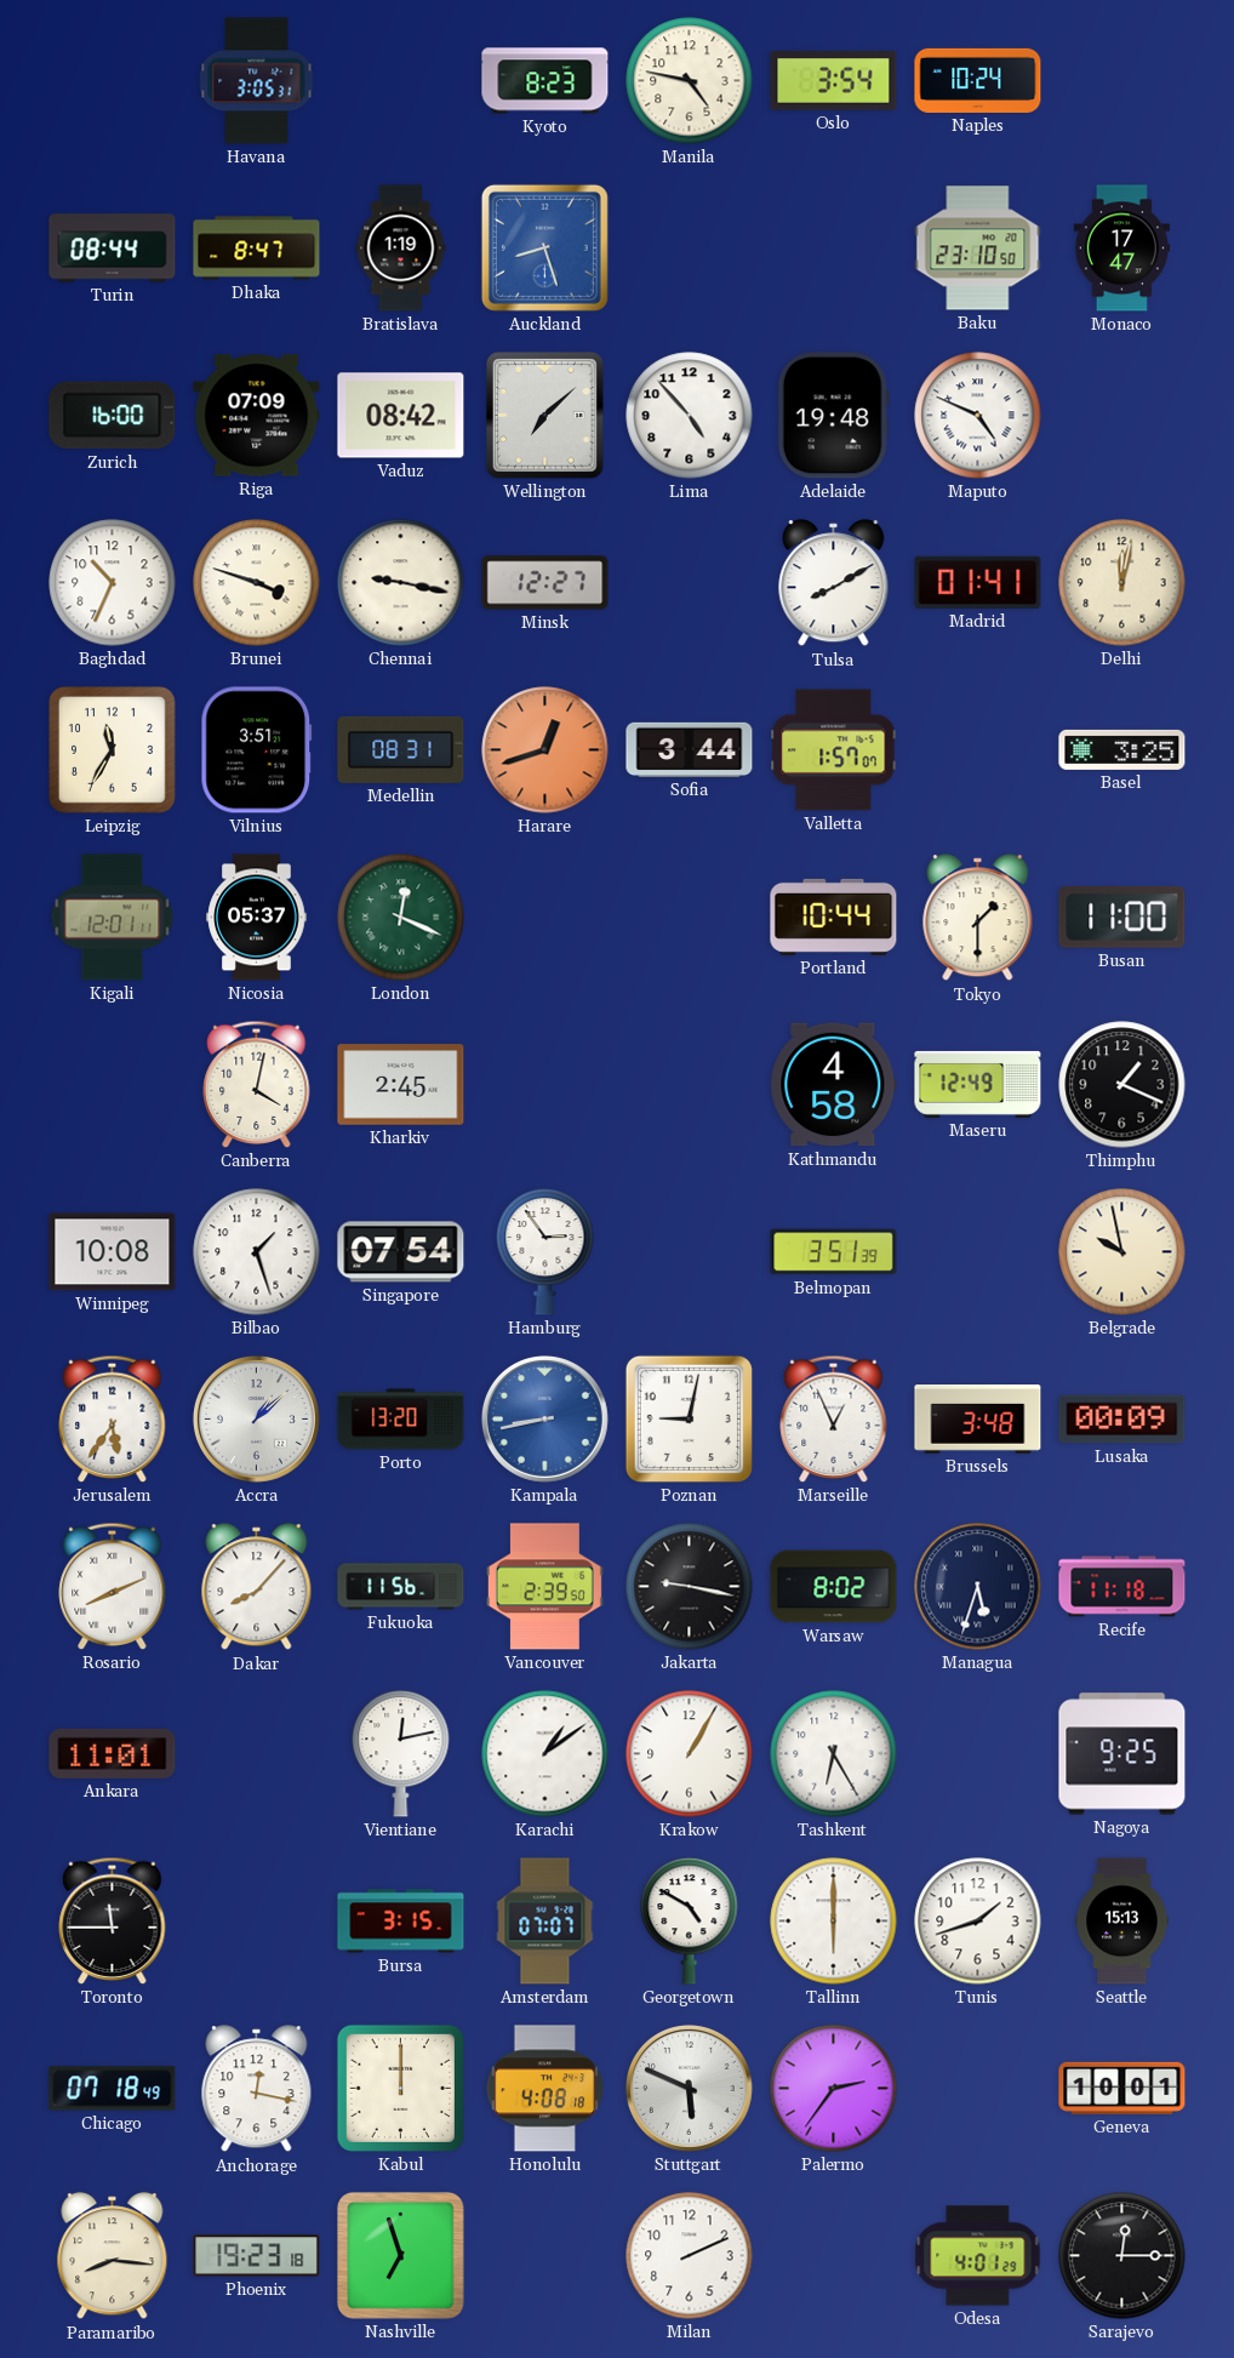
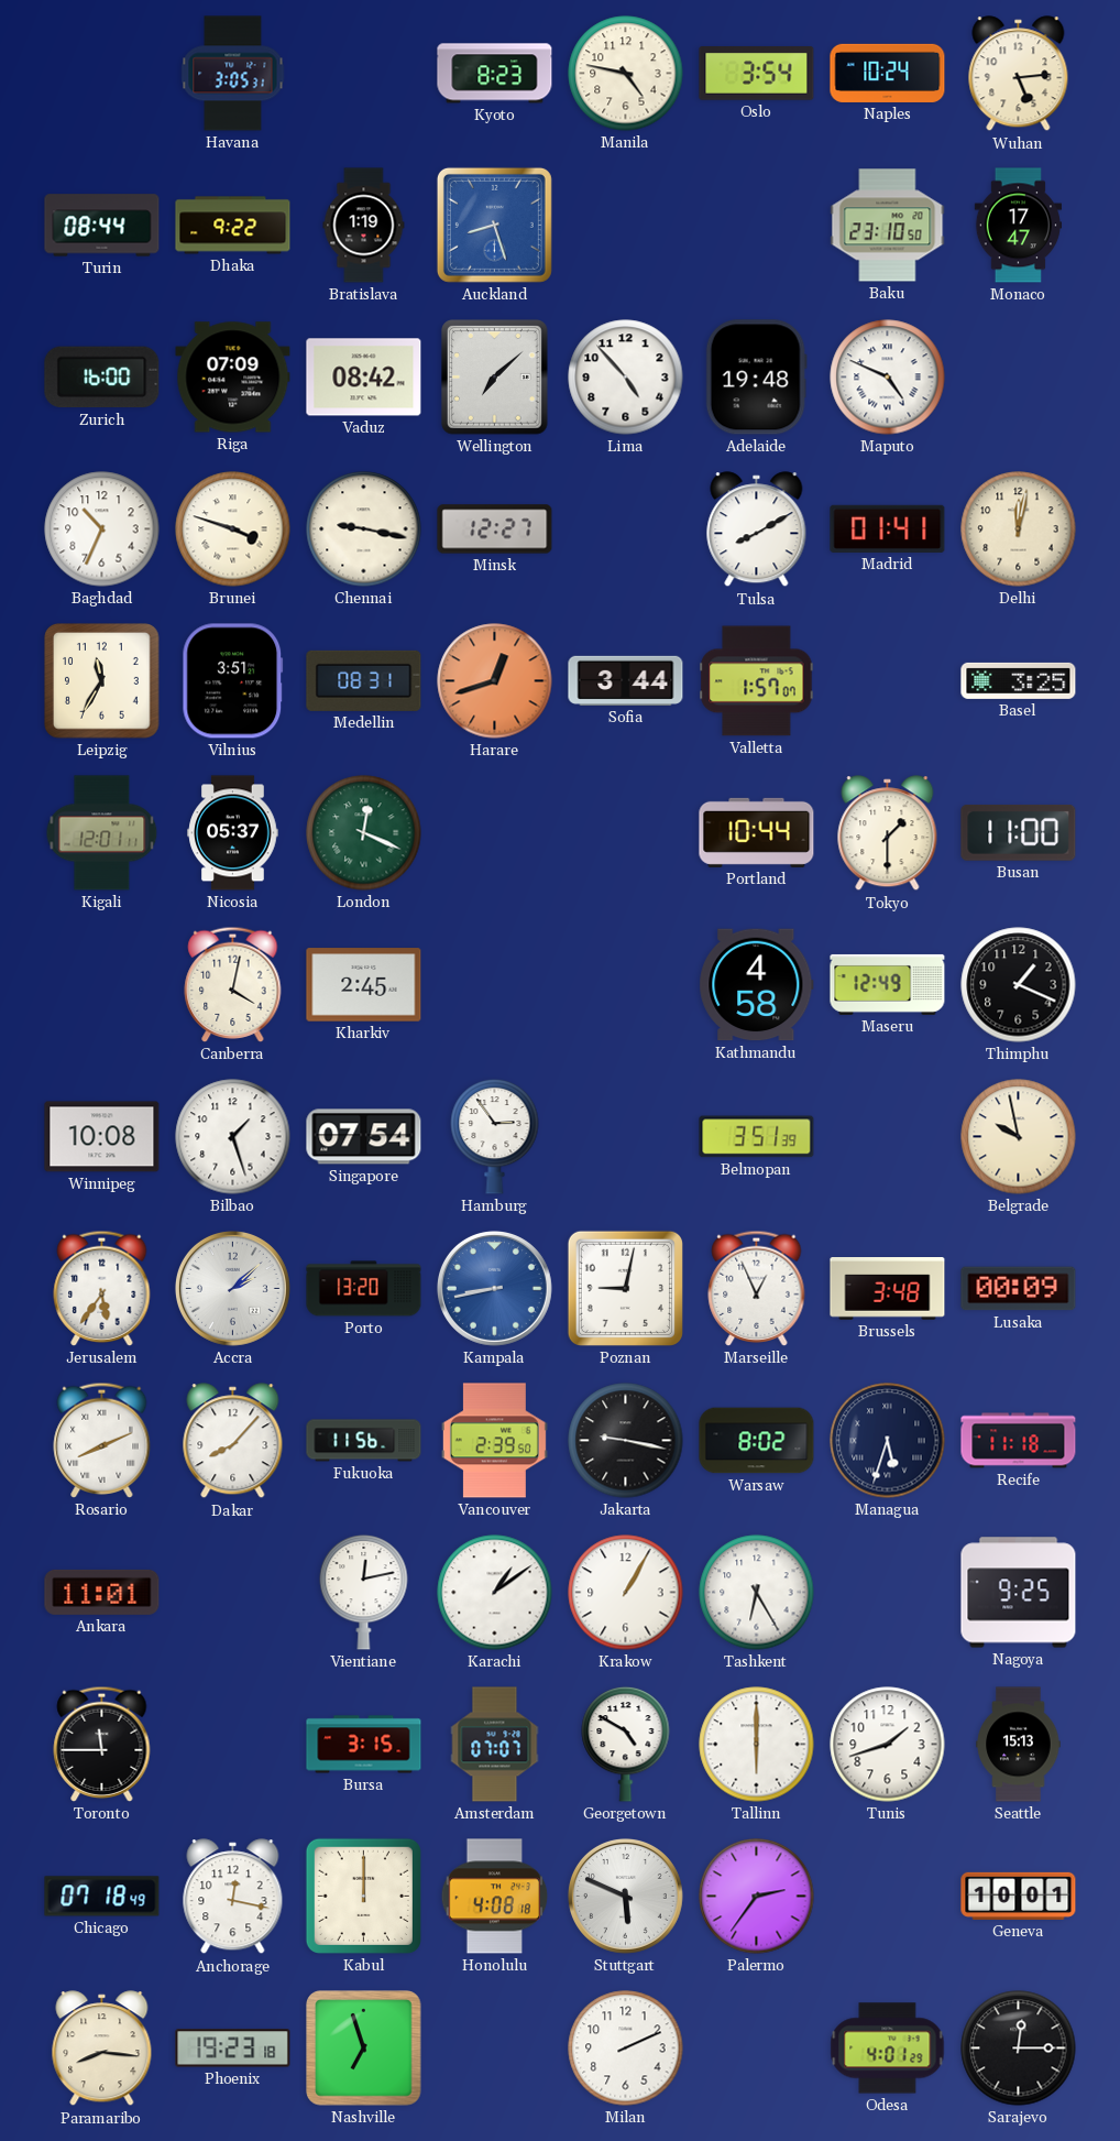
Wuhan: none -> 5:14
Dhaka: 8:47 -> 9:22
Accra: 1:08 -> 2:08
